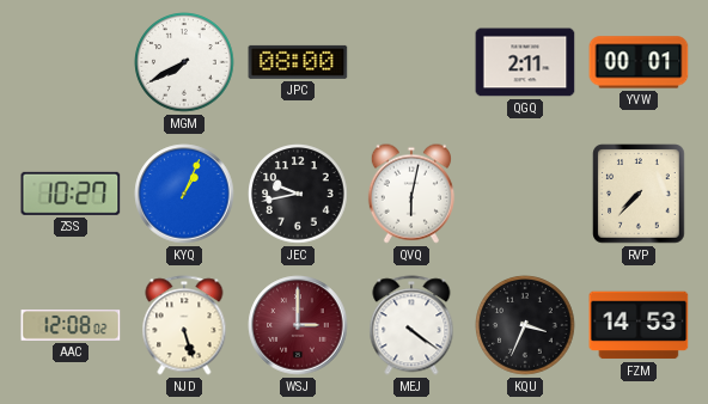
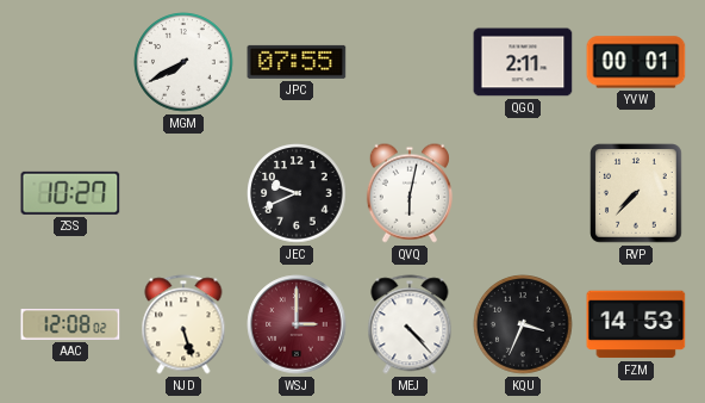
JPC: 08:00 -> 07:55
KYQ: 1:04 -> none
JEC: 9:43 -> 9:41
MEJ: 4:21 -> 4:23
